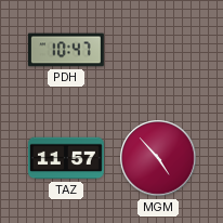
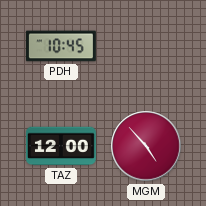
PDH: 10:47 -> 10:45
TAZ: 11:57 -> 12:00
